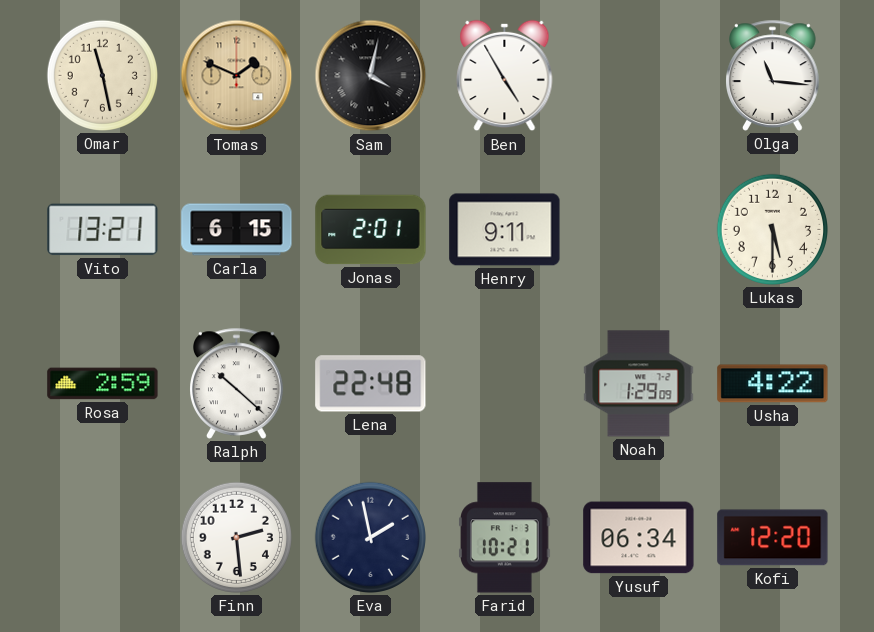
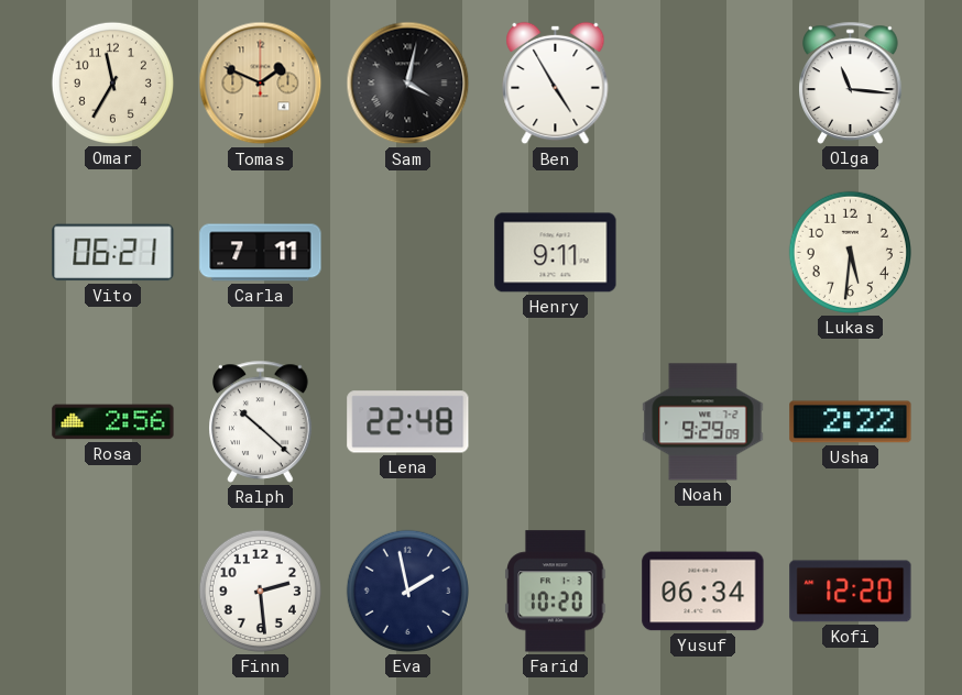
Omar: 11:28 -> 11:35
Vito: 13:21 -> 06:21
Carla: 6:15 -> 7:11
Jonas: 2:01 -> none
Lukas: 5:30 -> 5:31
Rosa: 2:59 -> 2:56
Noah: 1:29 -> 9:29
Usha: 4:22 -> 2:22
Farid: 10:21 -> 10:20
